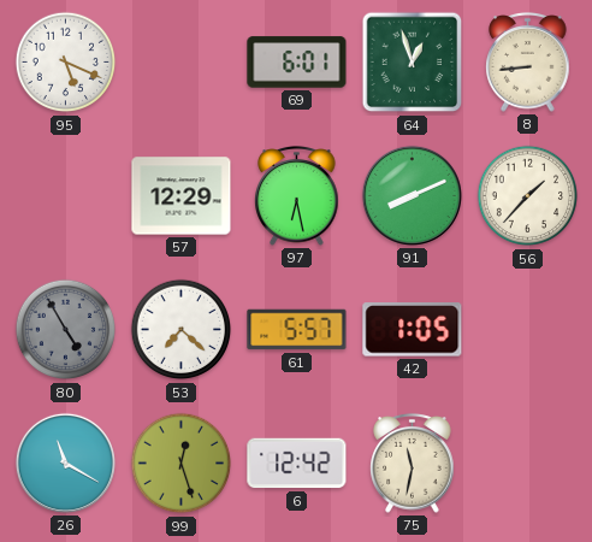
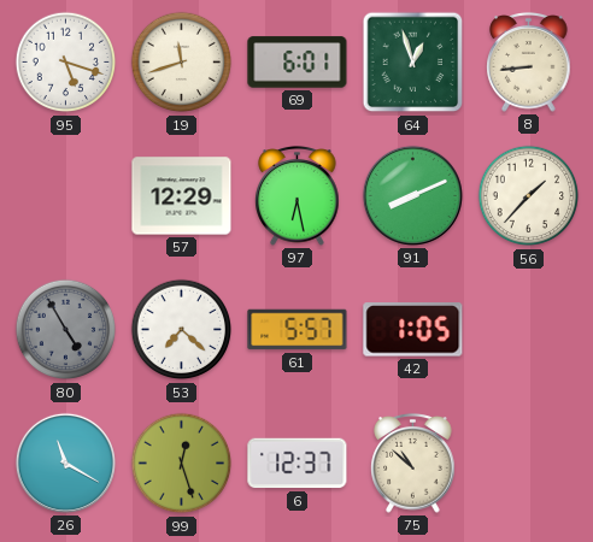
95: 5:19 -> 5:18
19: none -> 11:42
6: 12:42 -> 12:37
75: 11:32 -> 10:52
